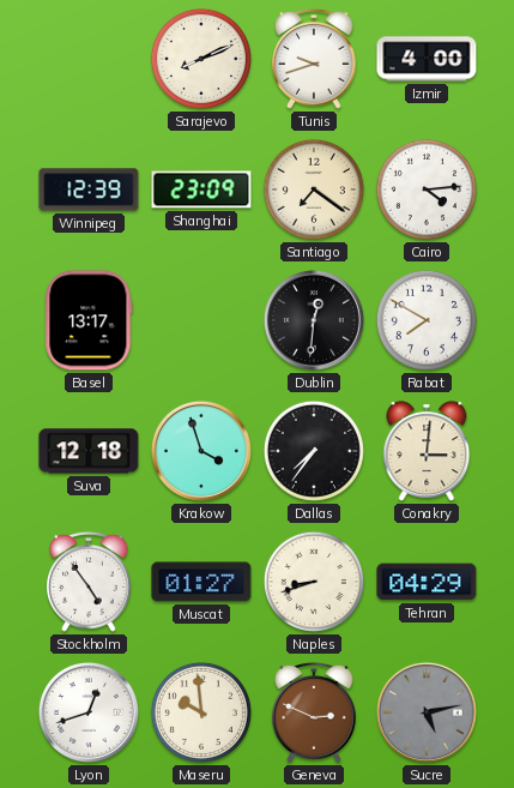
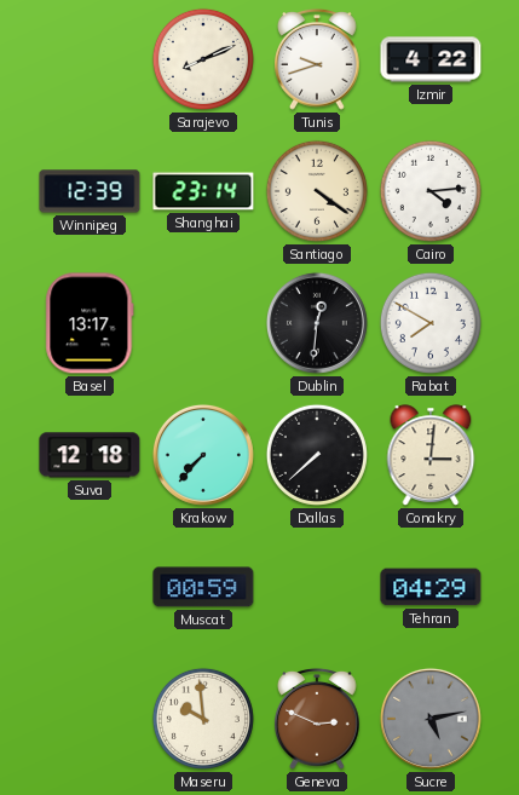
Izmir: 4:00 -> 4:22
Shanghai: 23:09 -> 23:14
Santiago: 7:21 -> 4:21
Krakow: 3:57 -> 7:37
Dallas: 7:36 -> 7:38
Stockholm: 4:54 -> none
Muscat: 01:27 -> 00:59
Naples: 8:42 -> none
Lyon: 12:42 -> none
